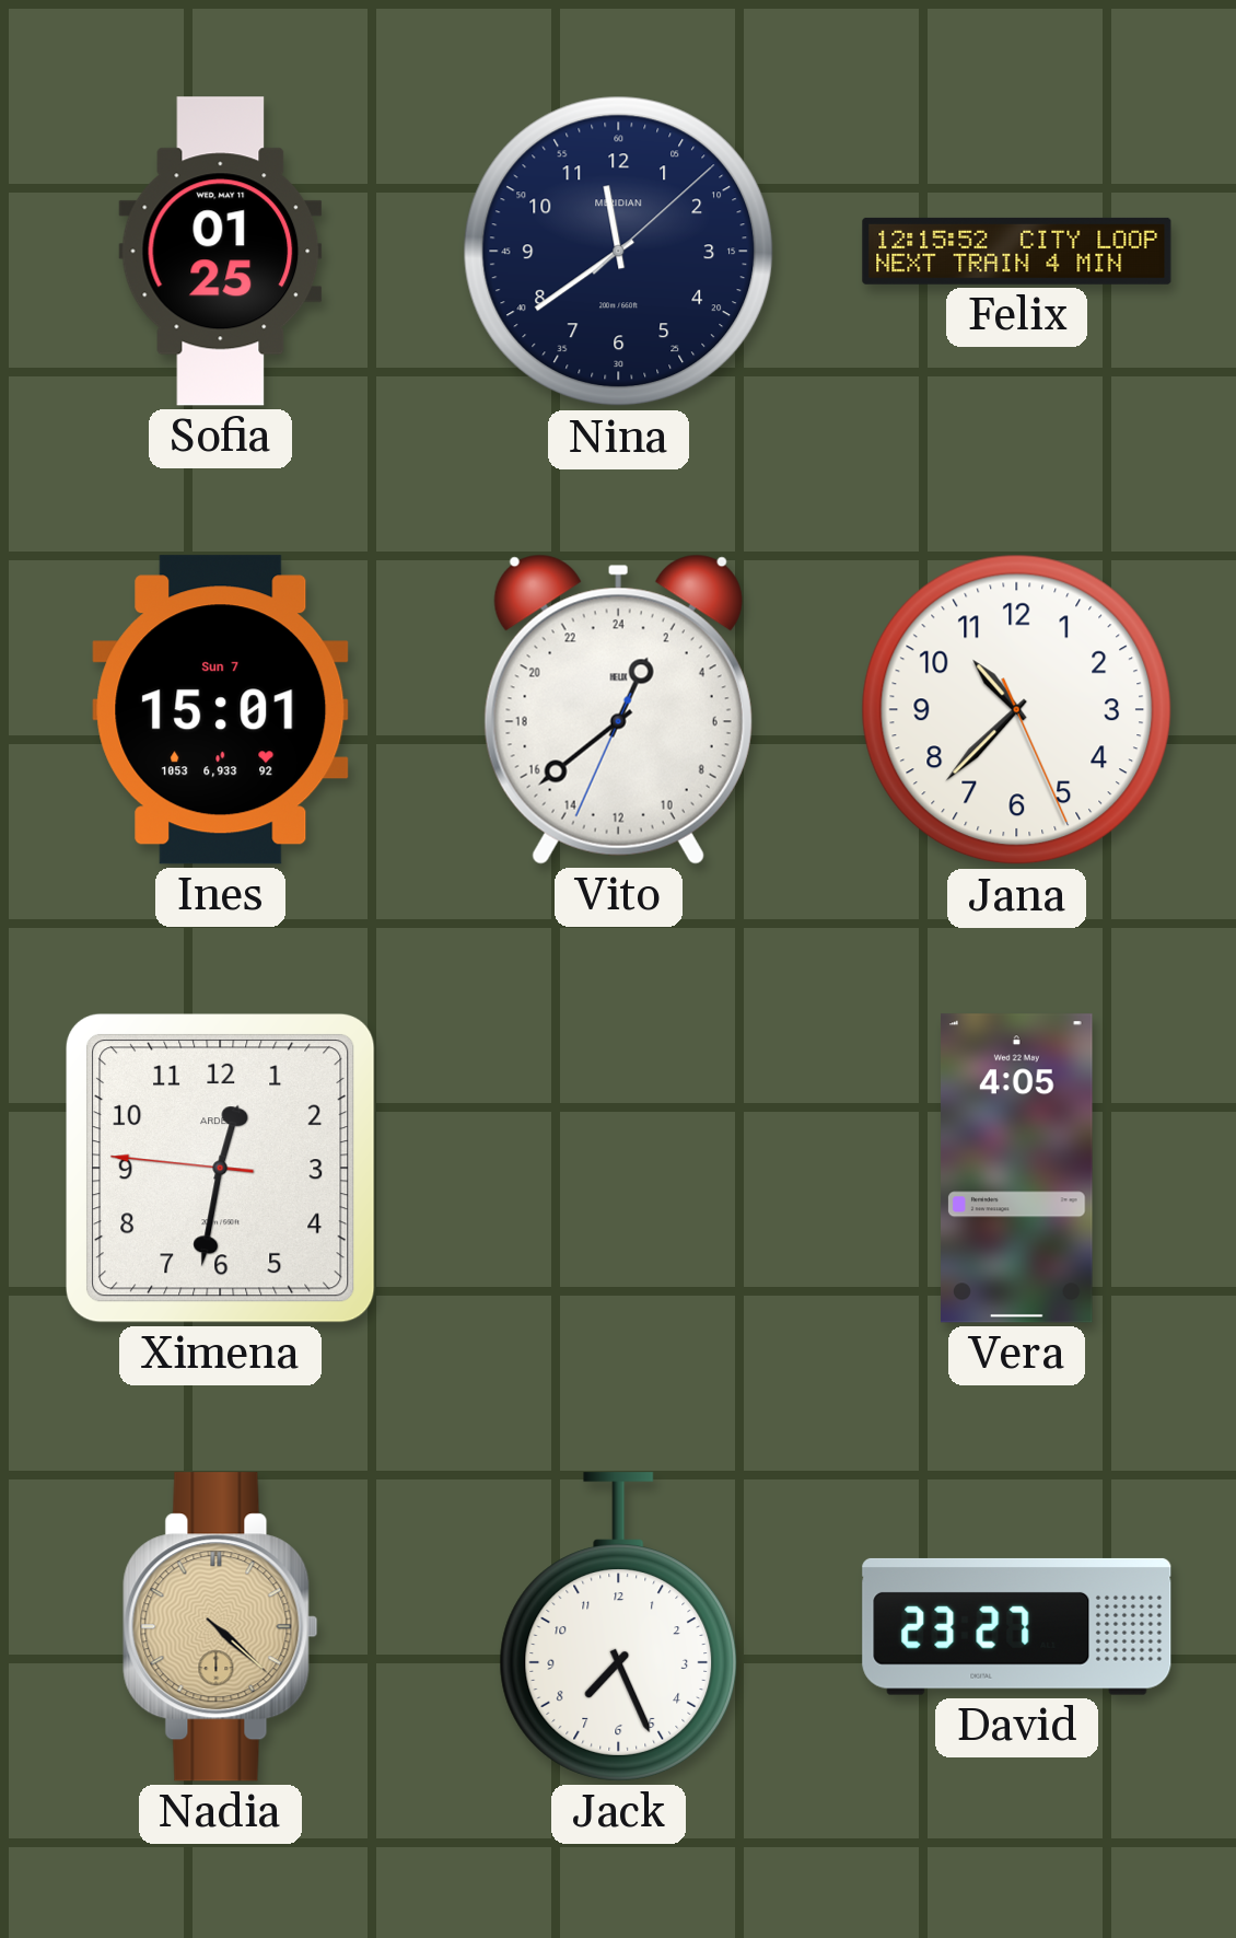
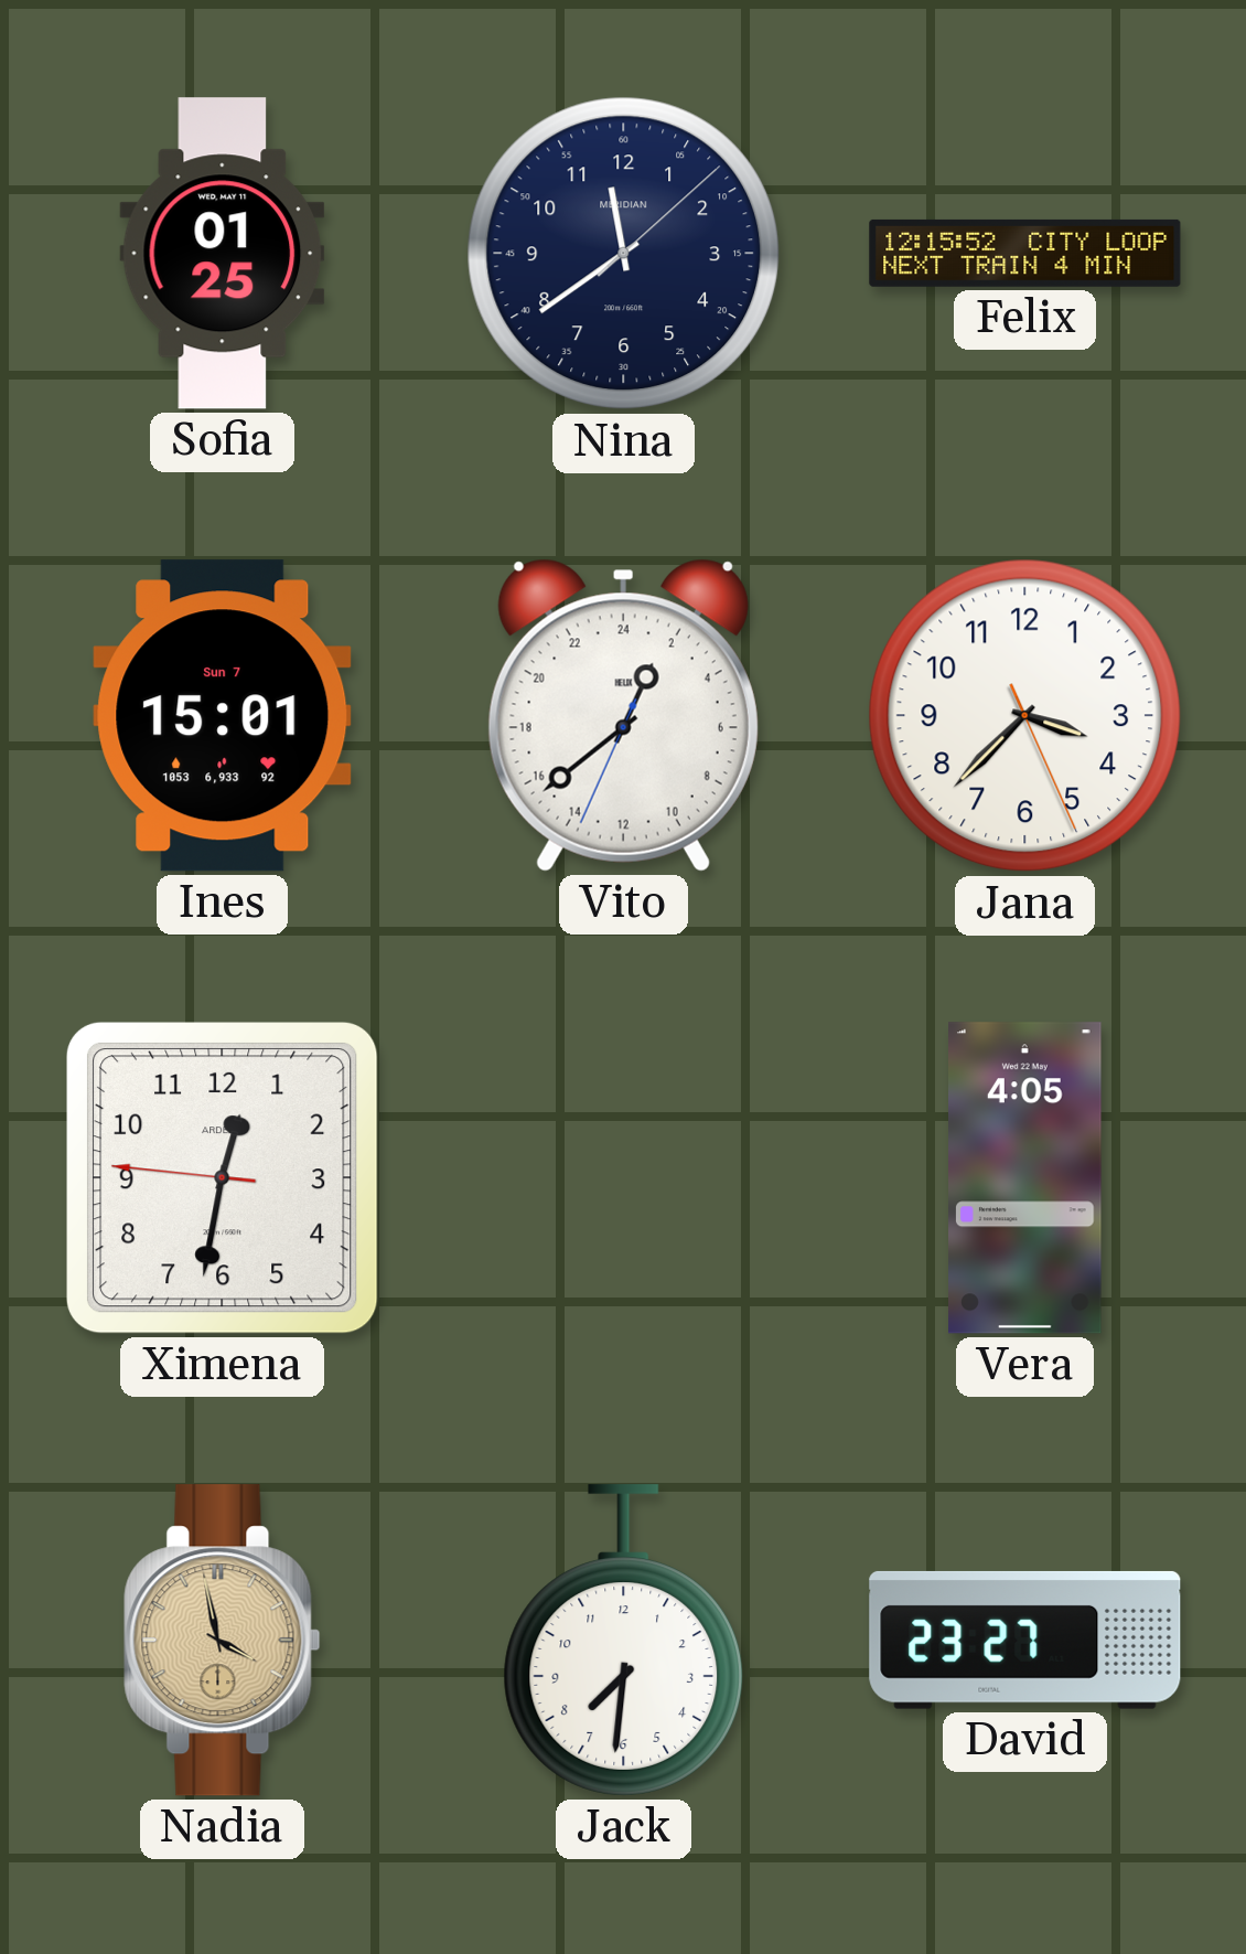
Jana: 10:37 -> 3:37
Nadia: 4:22 -> 3:58
Jack: 7:26 -> 7:31
